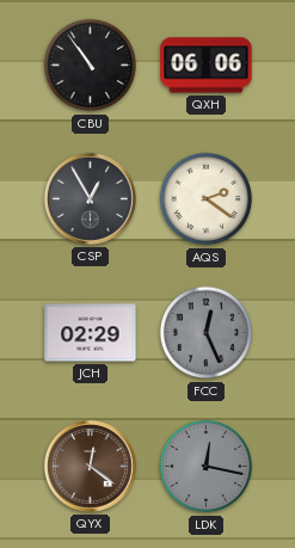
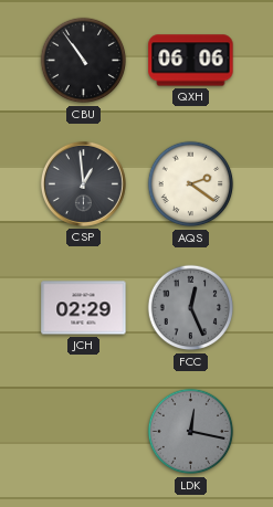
CSP: 12:55 -> 12:59
QYX: 12:21 -> none
